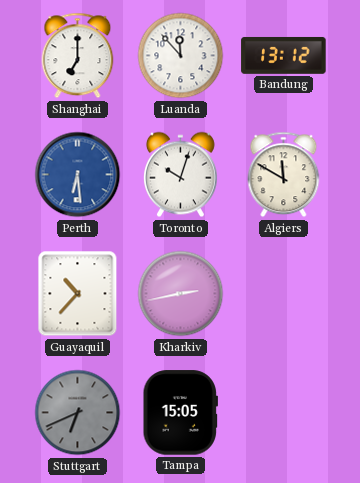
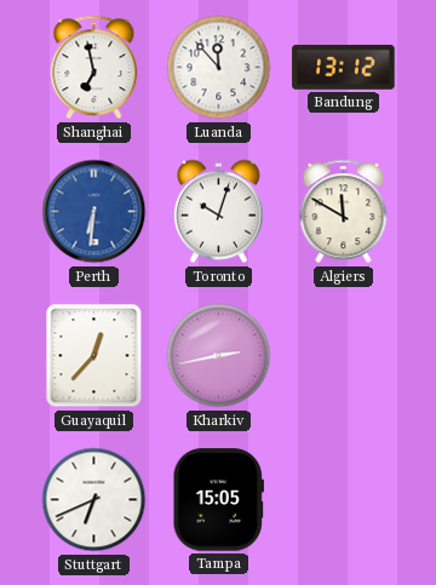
Shanghai: 7:00 -> 6:58
Perth: 6:29 -> 6:31
Guayaquil: 10:37 -> 12:37
Stuttgart dial: grey -> white
